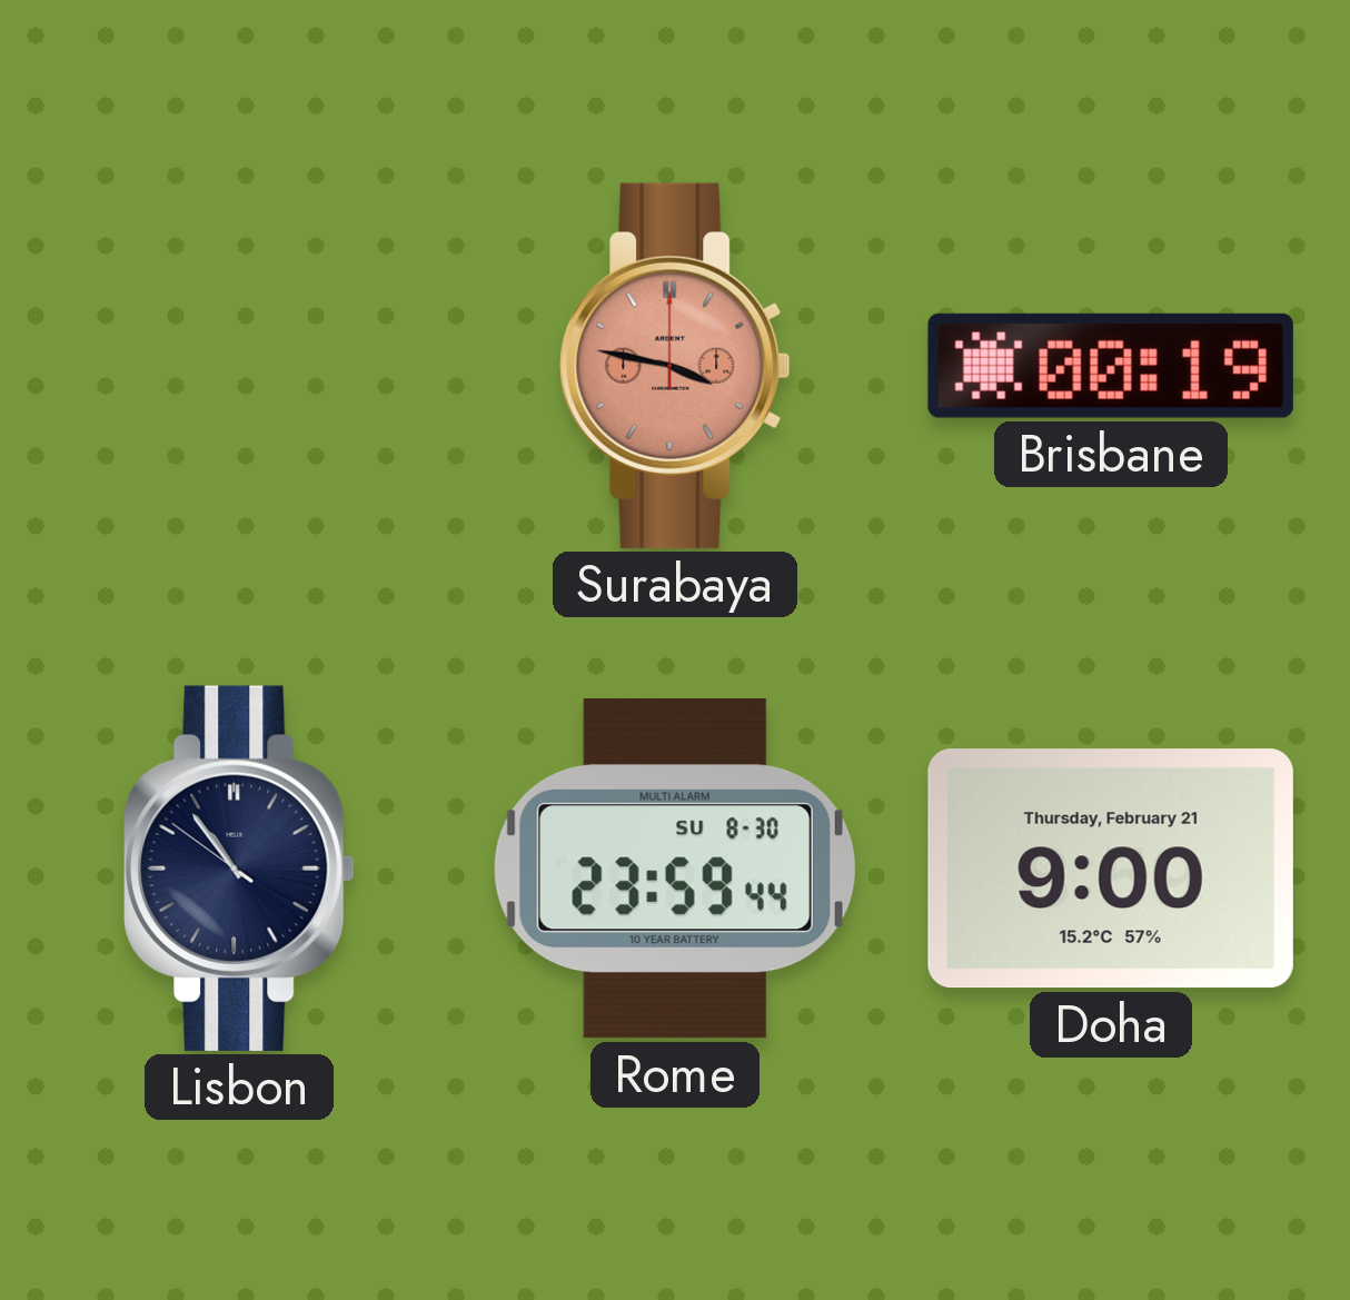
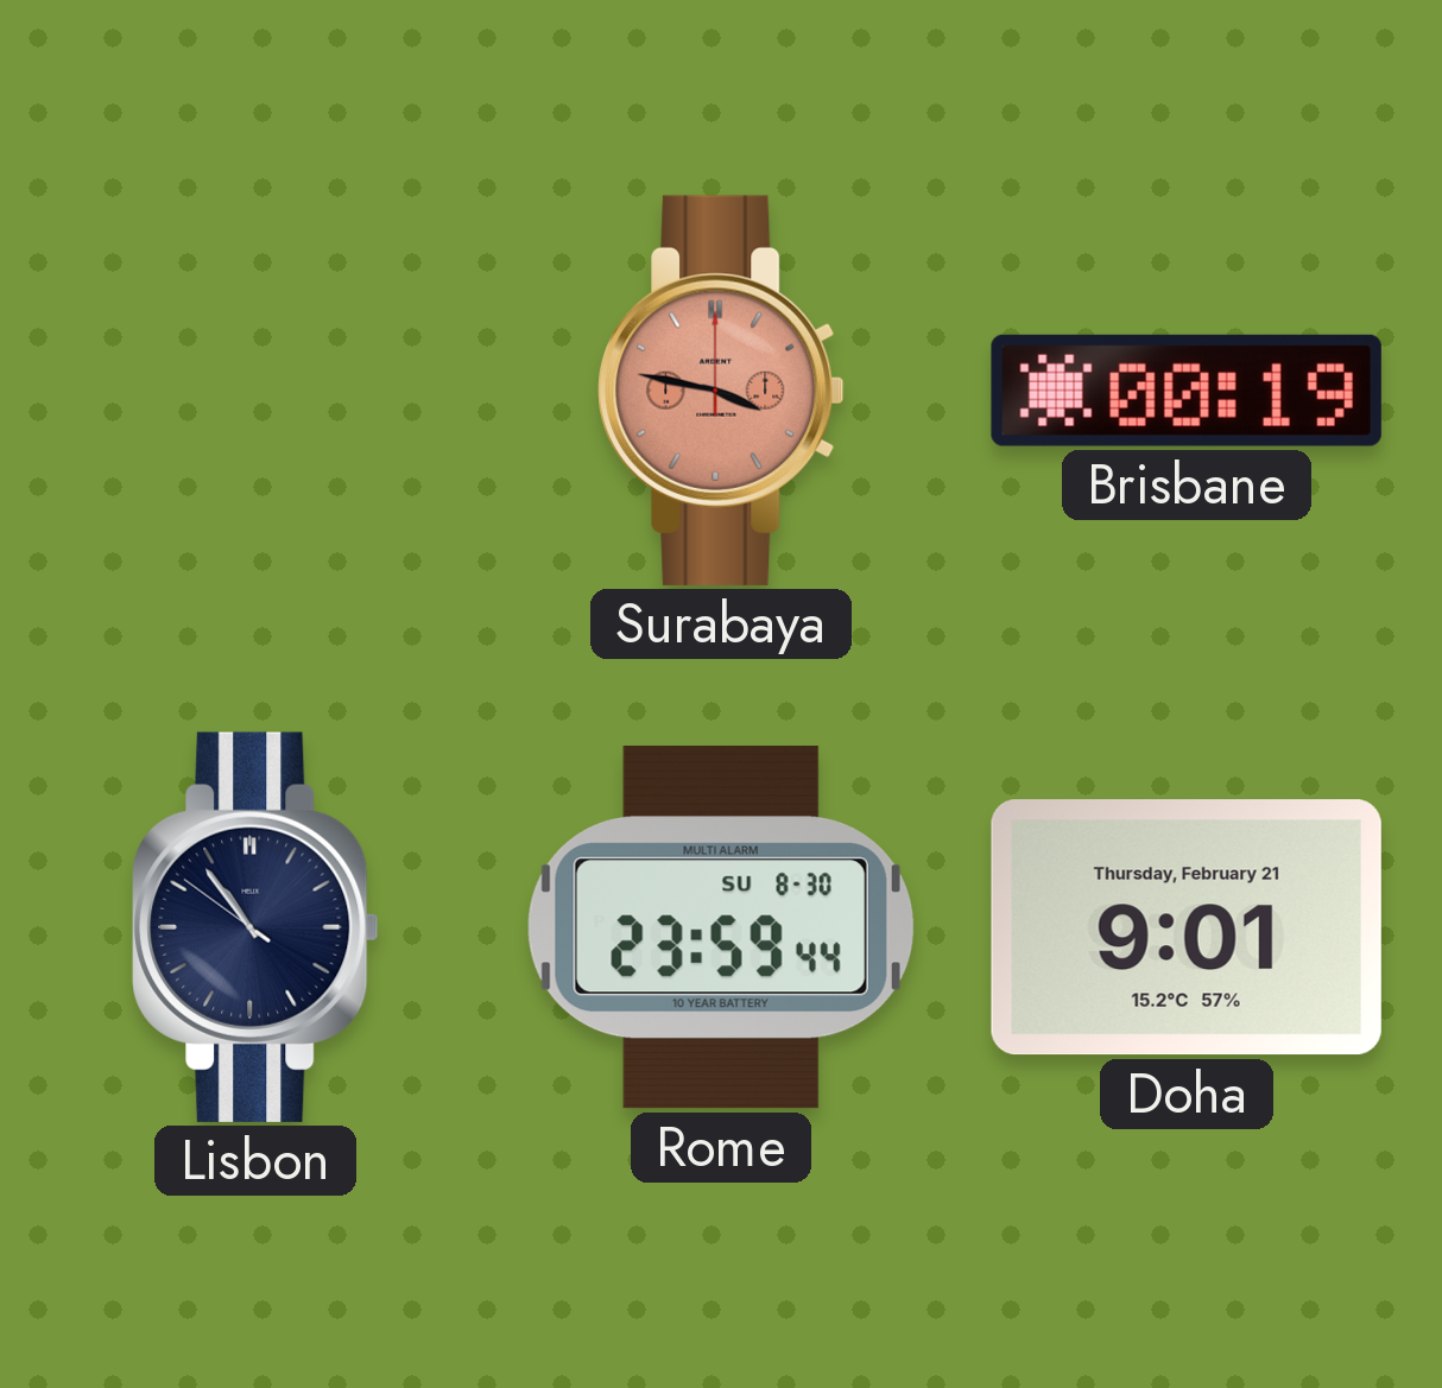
Doha: 9:00 -> 9:01
